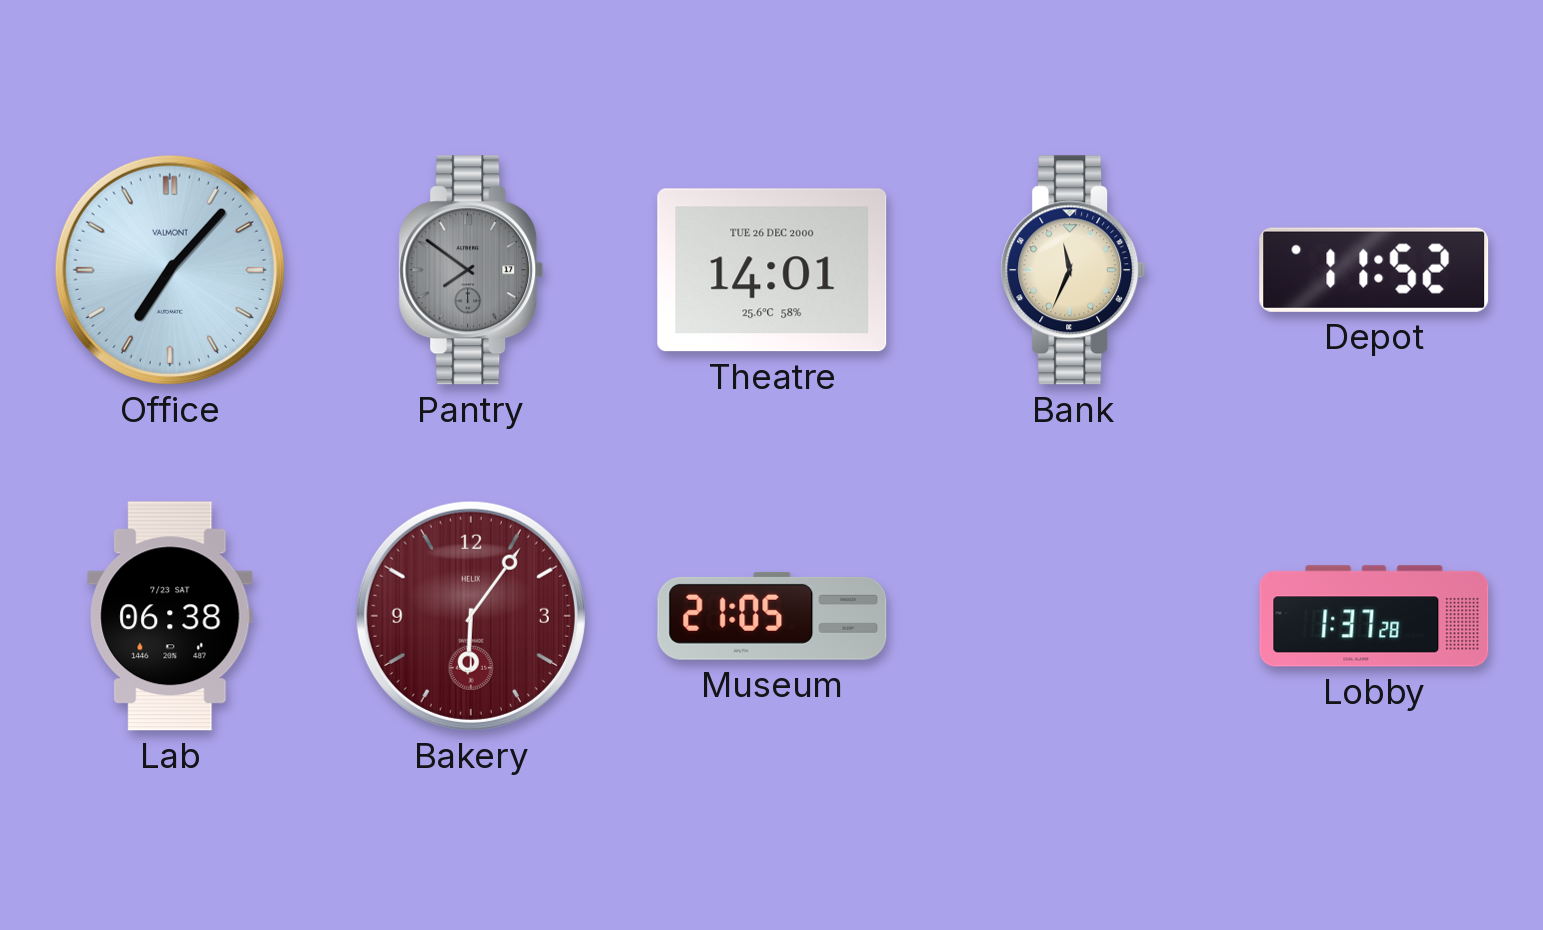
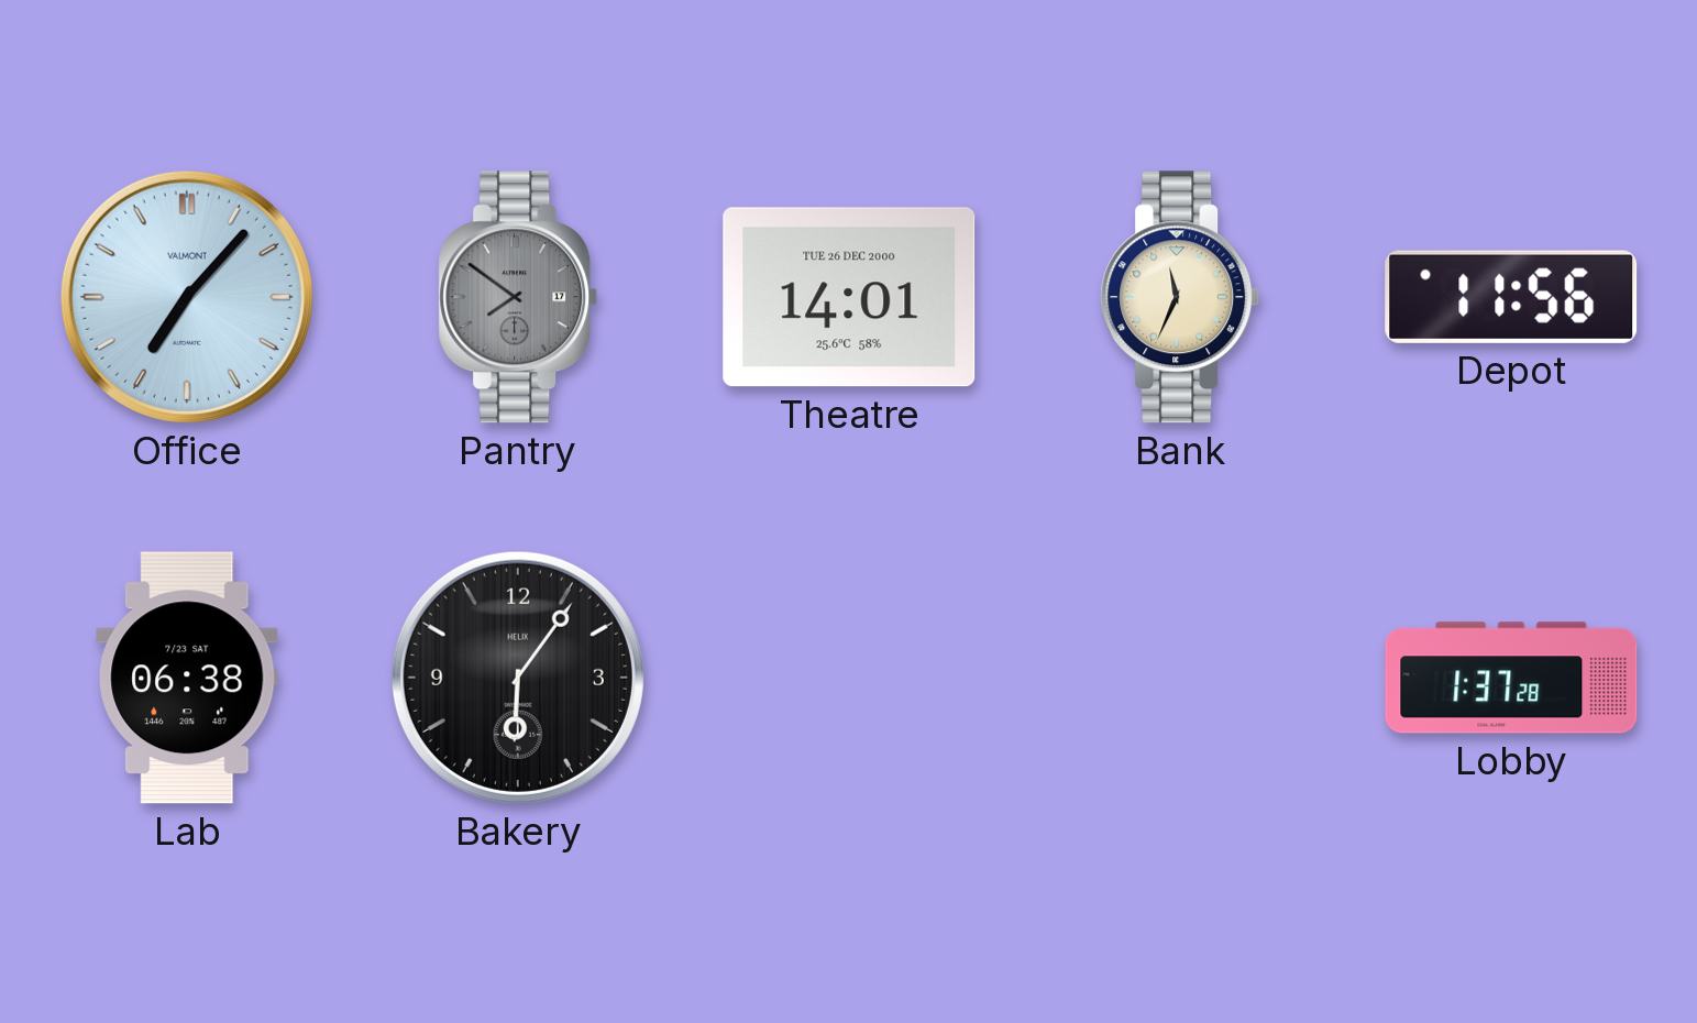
Depot: 11:52 -> 11:56
Bakery dial: burgundy -> black
Museum: 21:05 -> none
